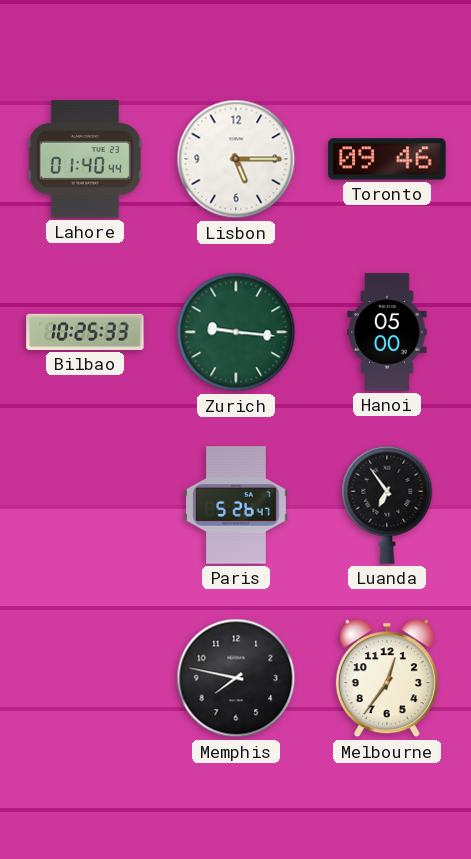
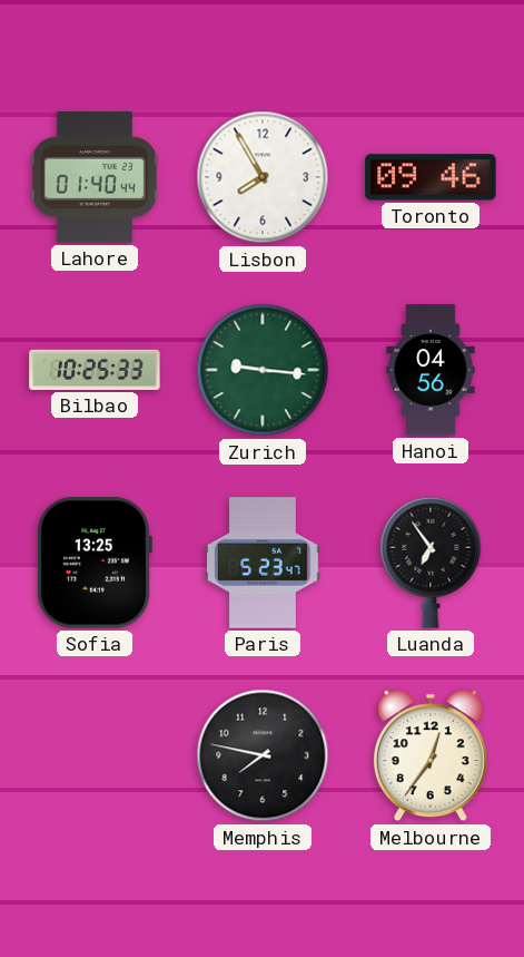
Lisbon: 5:15 -> 7:55
Hanoi: 05:00 -> 04:56
Sofia: none -> 13:25
Paris: 5:26 -> 5:23
